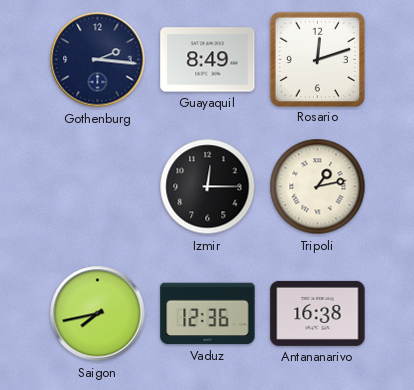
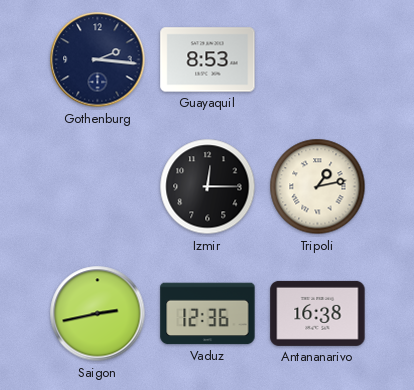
Guayaquil: 8:49 -> 8:53
Rosario: 12:12 -> none
Saigon: 7:43 -> 2:43
